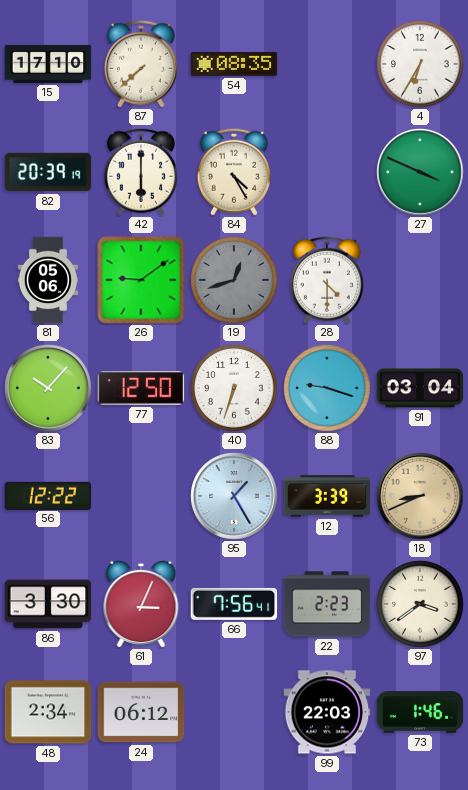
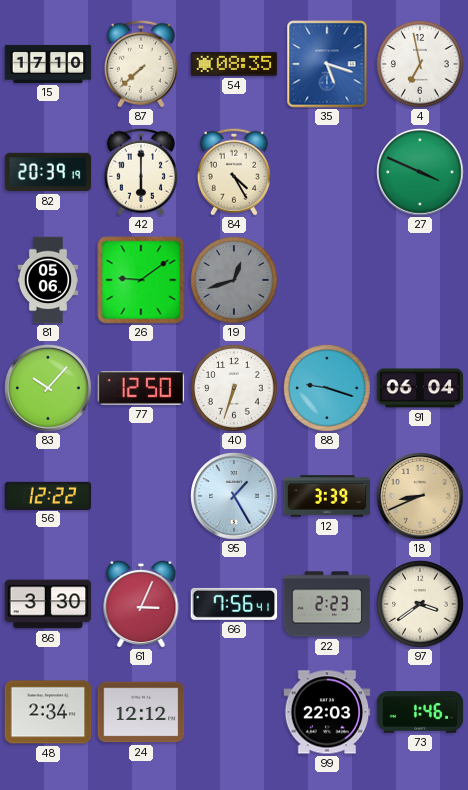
35: none -> 5:18
4: 6:35 -> 6:58
28: 4:30 -> none
91: 03:04 -> 06:04
24: 06:12 -> 12:12
